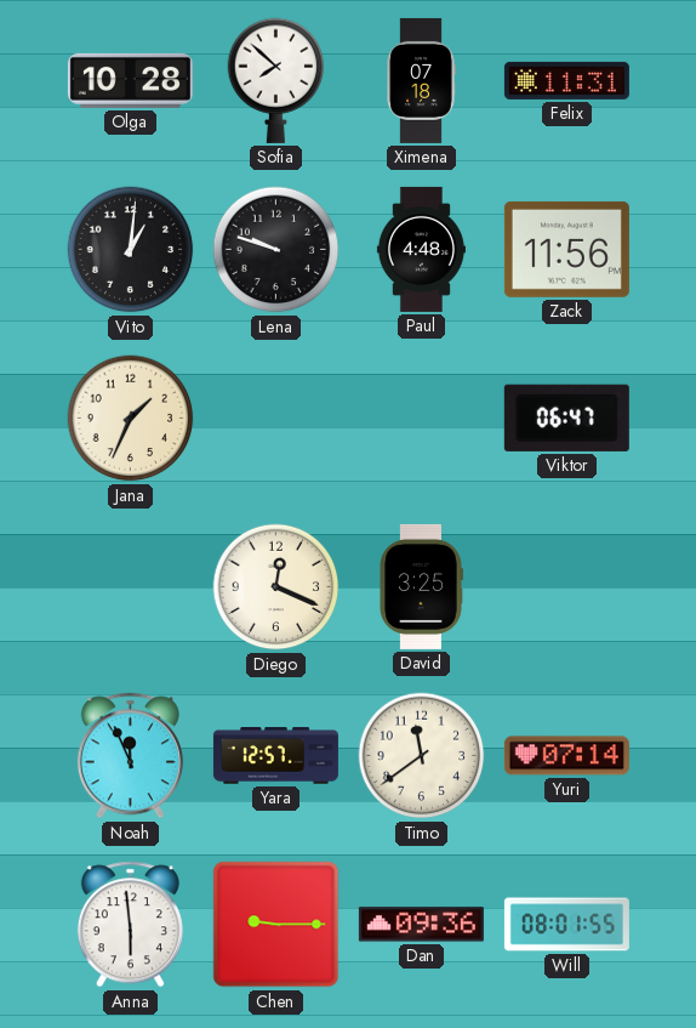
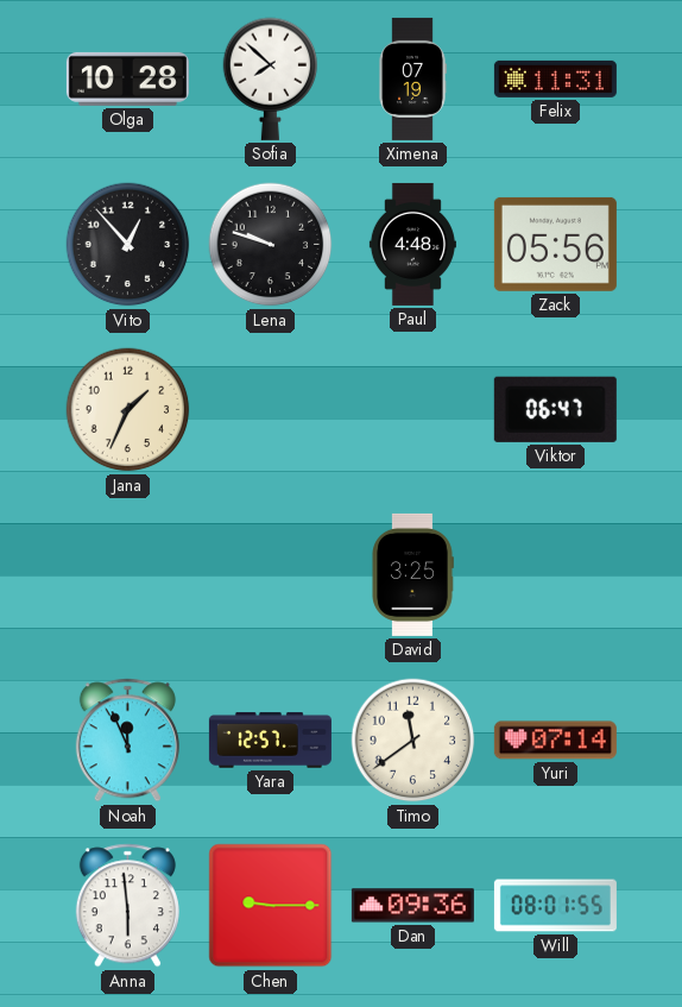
Ximena: 07:18 -> 07:19
Vito: 1:01 -> 12:53
Zack: 11:56 -> 05:56
Diego: 12:19 -> none
